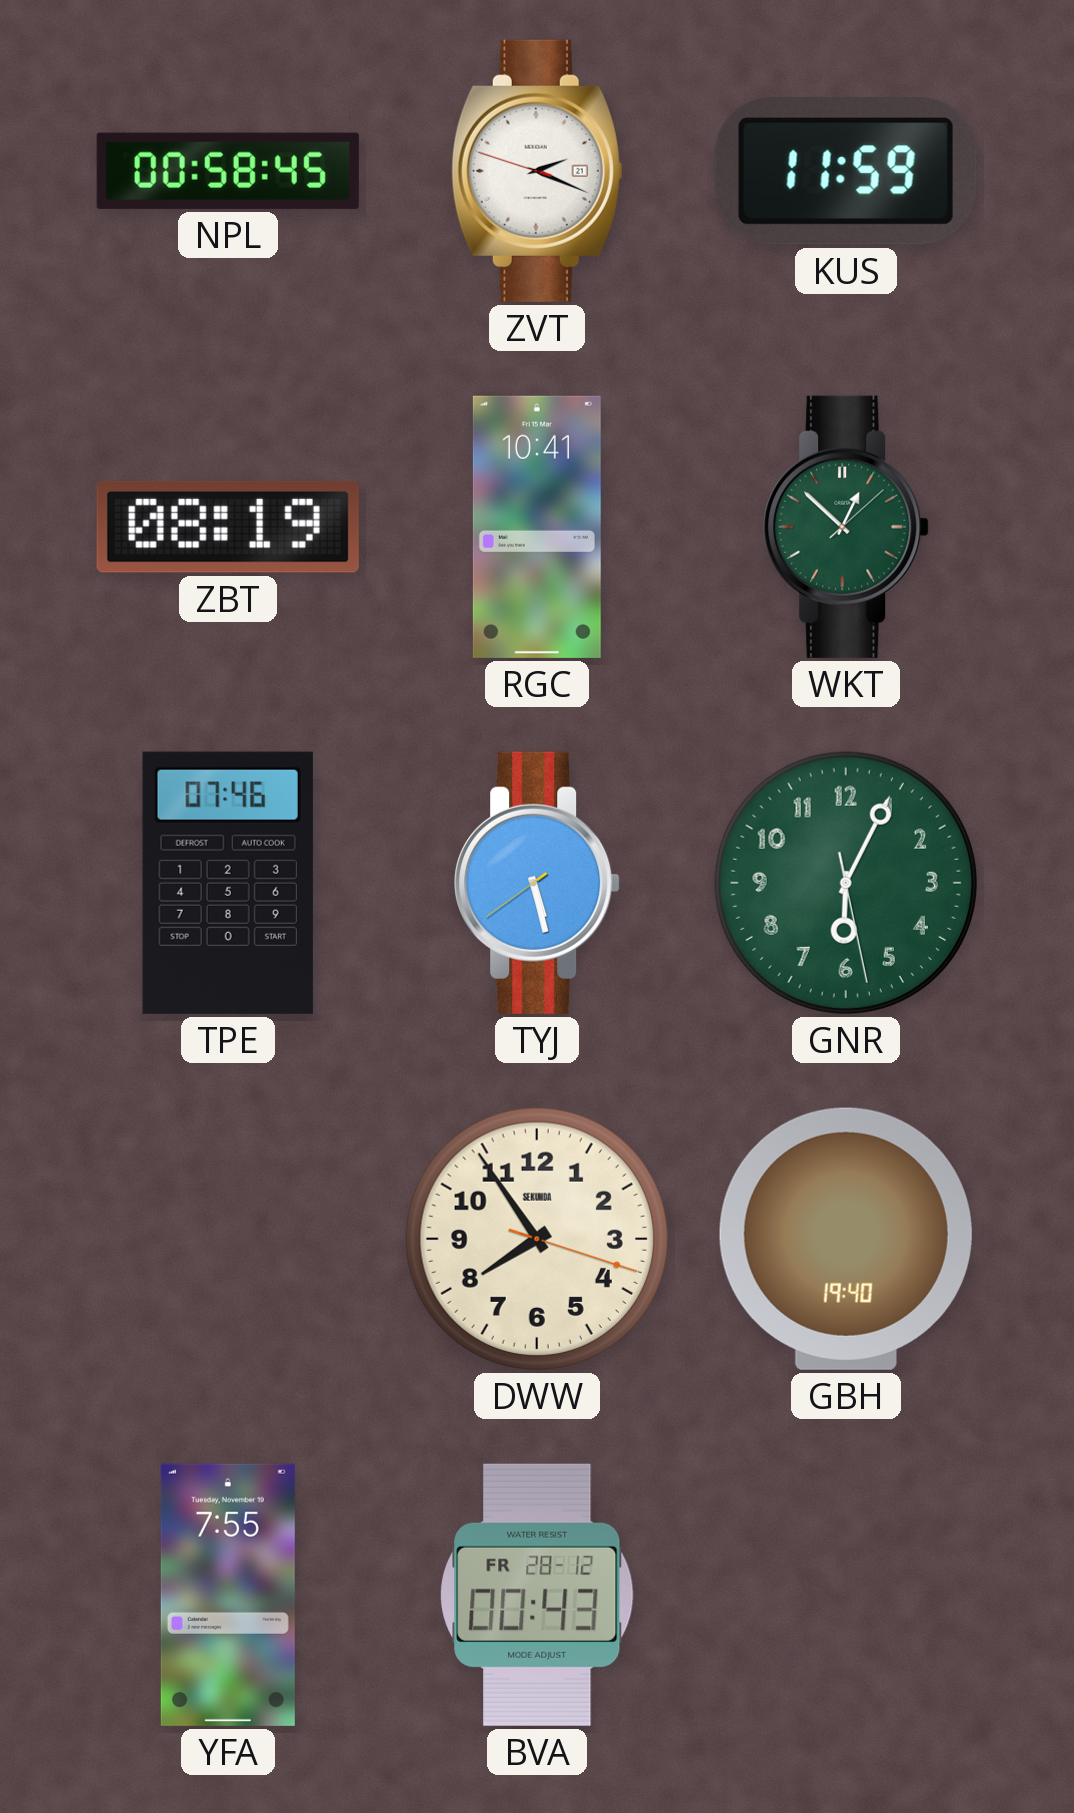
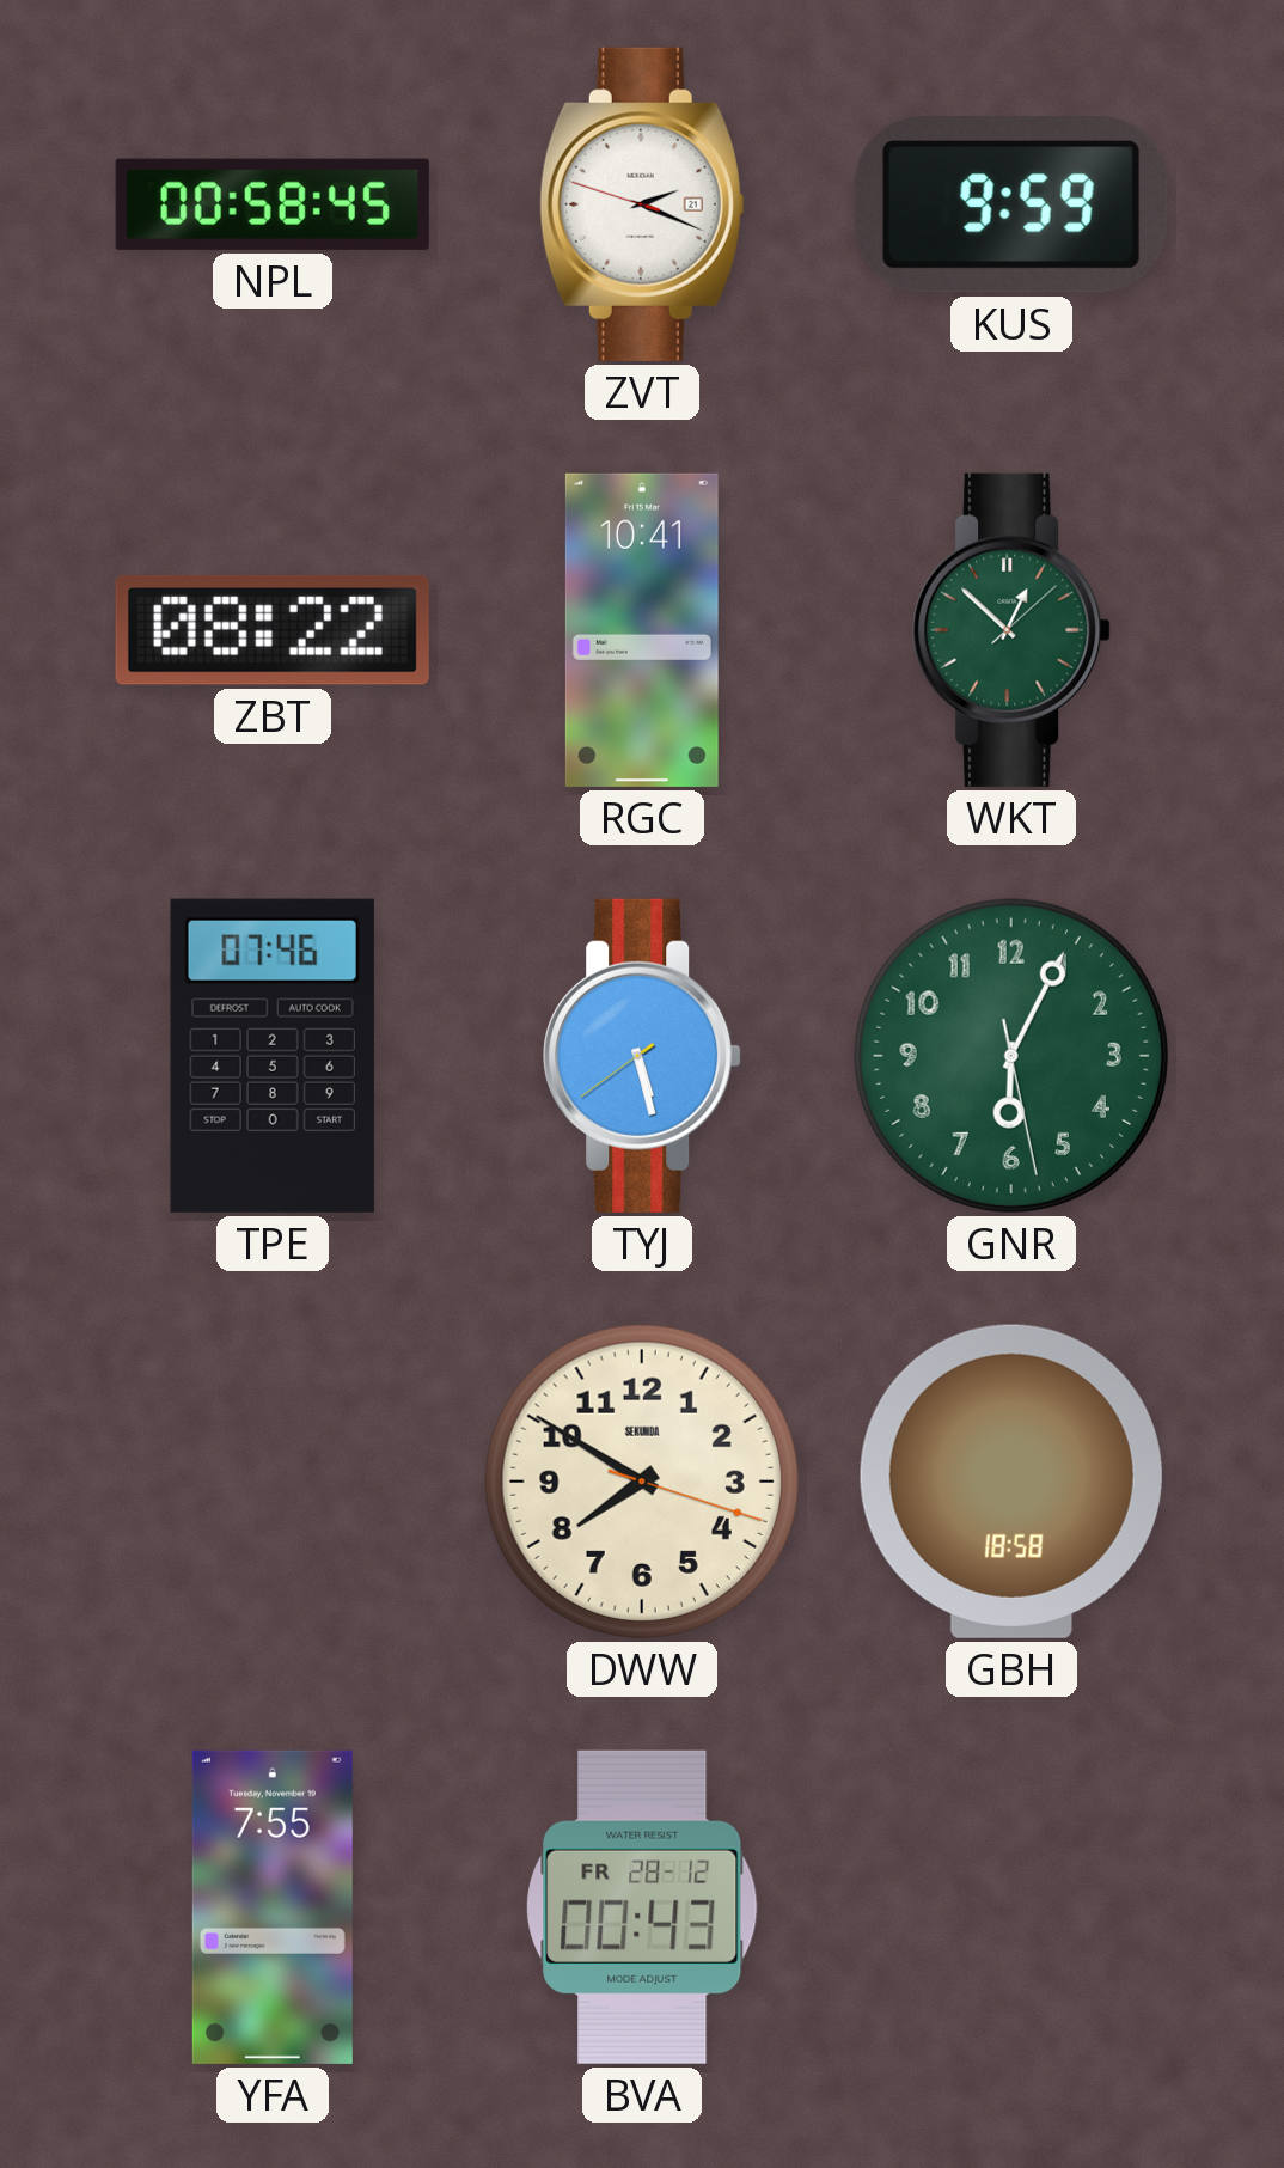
KUS: 11:59 -> 9:59
ZBT: 08:19 -> 08:22
DWW: 7:54 -> 7:50
GBH: 19:40 -> 18:58
